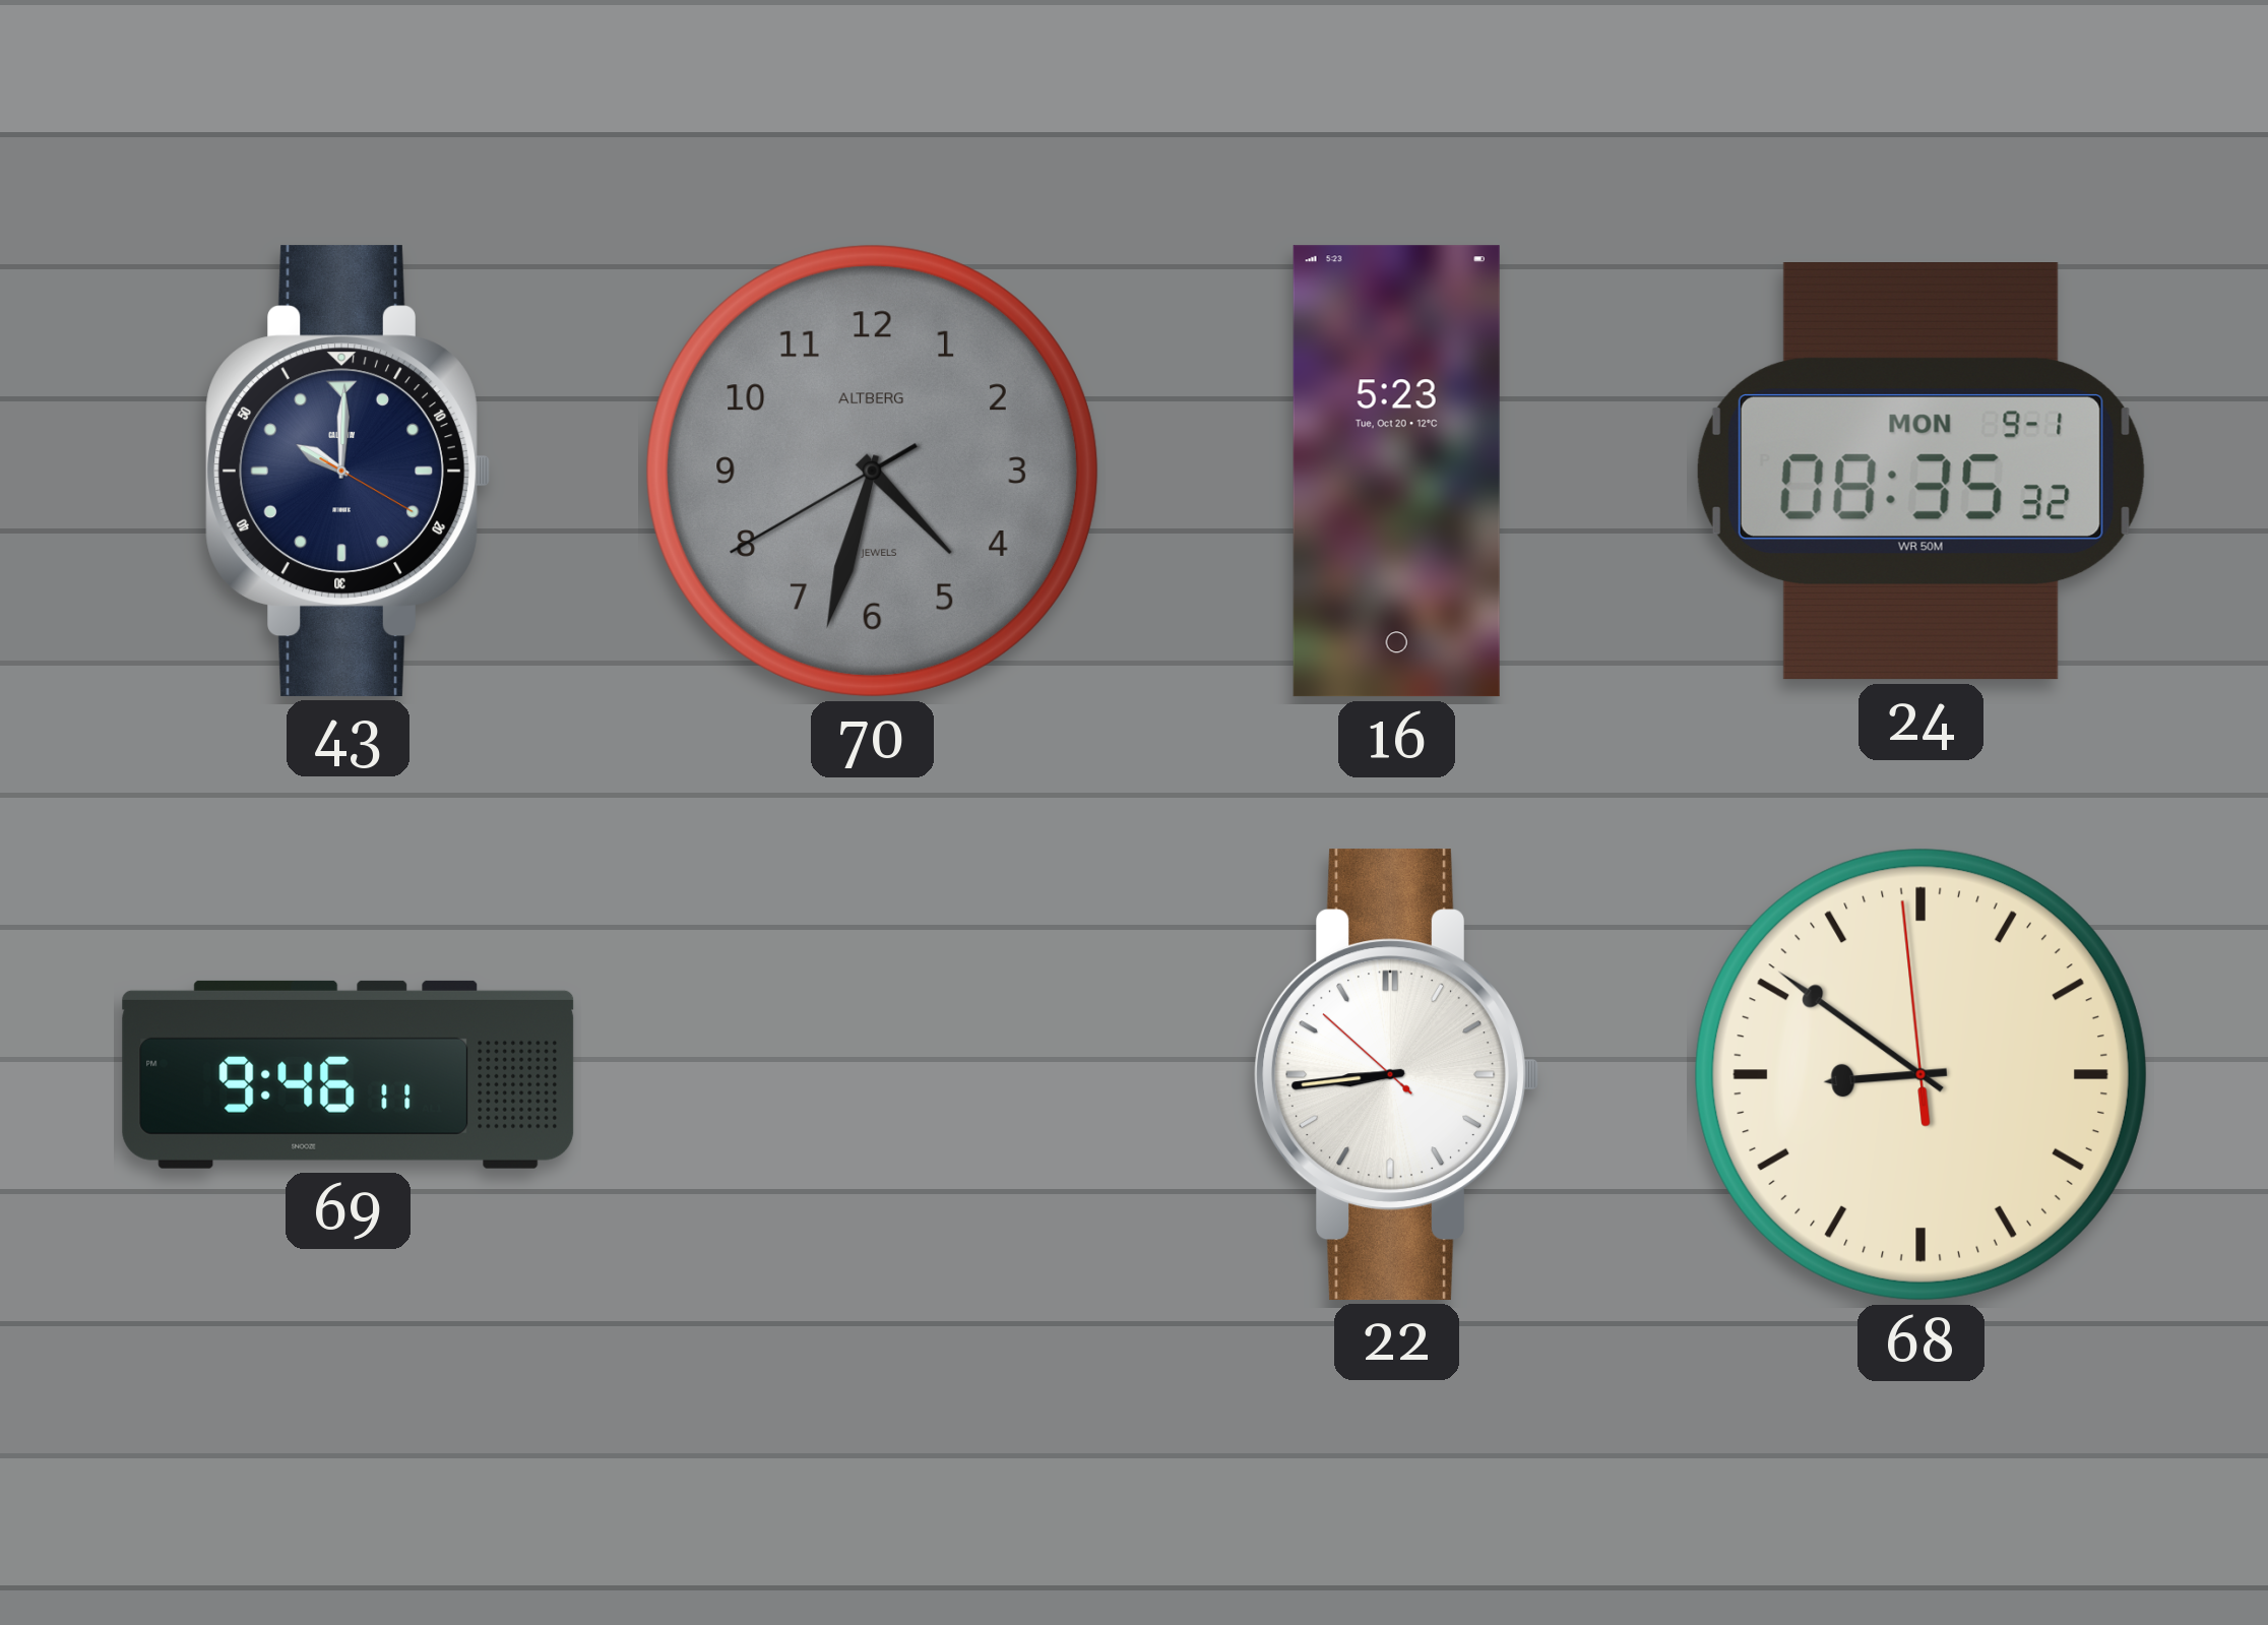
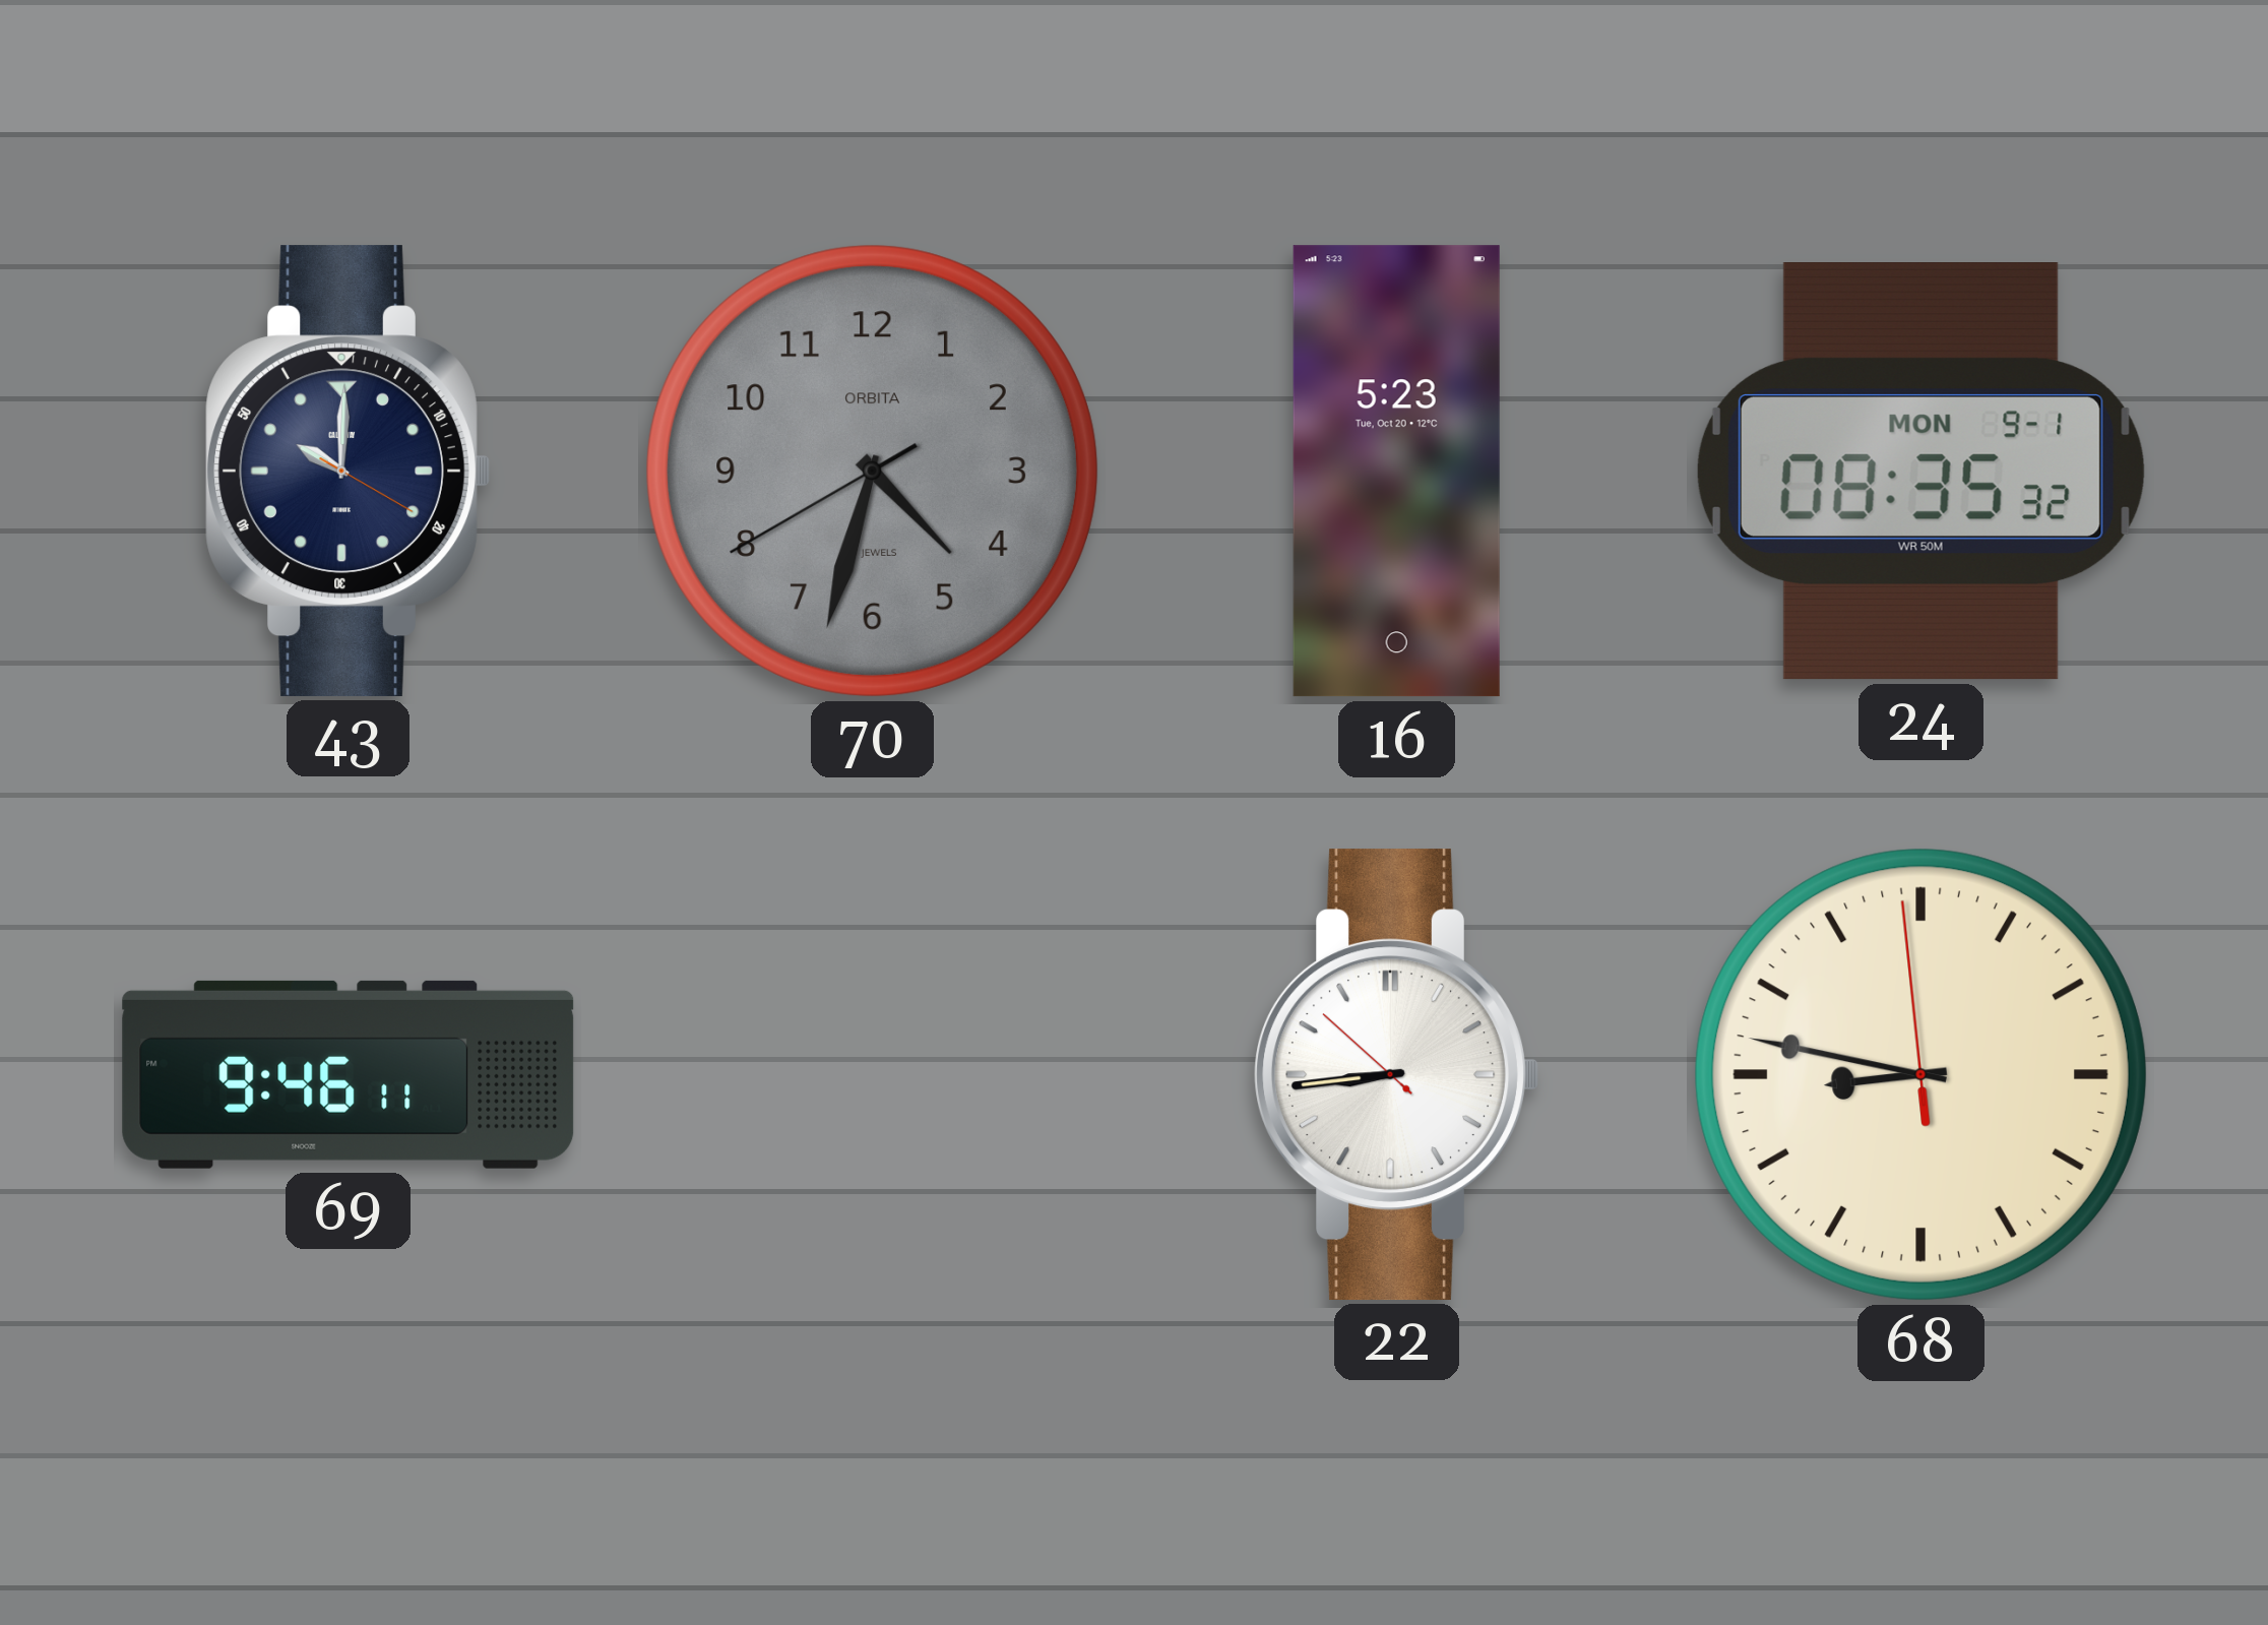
70 brand: ALTBERG -> ORBITA
68: 8:50 -> 8:46
